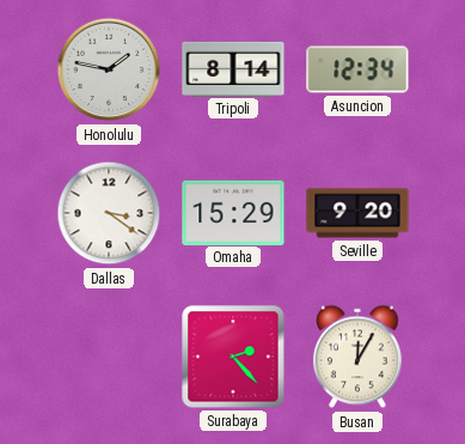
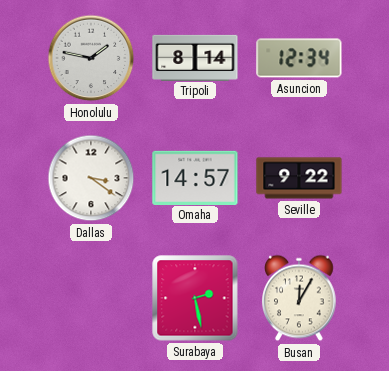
Omaha: 15:29 -> 14:57
Seville: 9:20 -> 9:22
Surabaya: 2:23 -> 2:28
